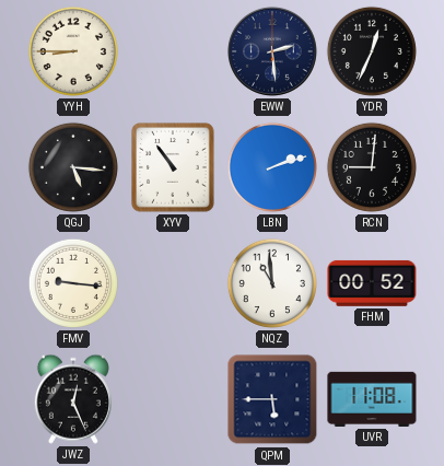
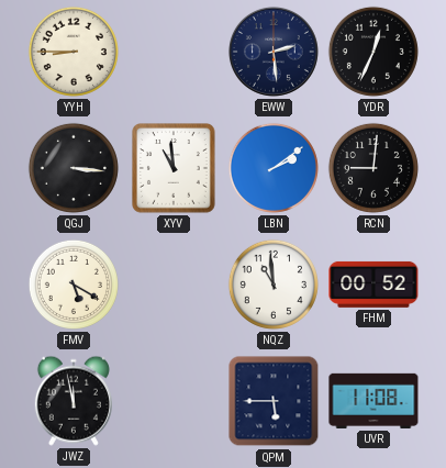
QGJ: 5:16 -> 3:16
XYV: 10:54 -> 10:59
LBN: 2:12 -> 2:09
FMV: 9:16 -> 5:20
JWZ: 12:26 -> 11:58
